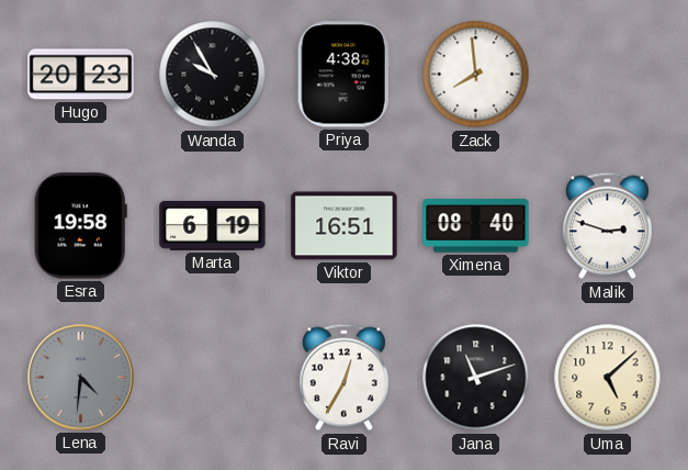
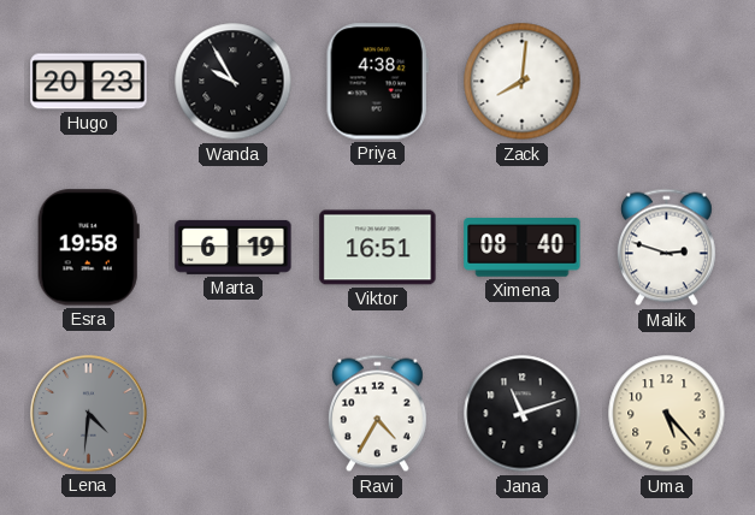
Zack: 7:59 -> 8:01
Ravi: 12:35 -> 4:35
Uma: 5:08 -> 5:23
